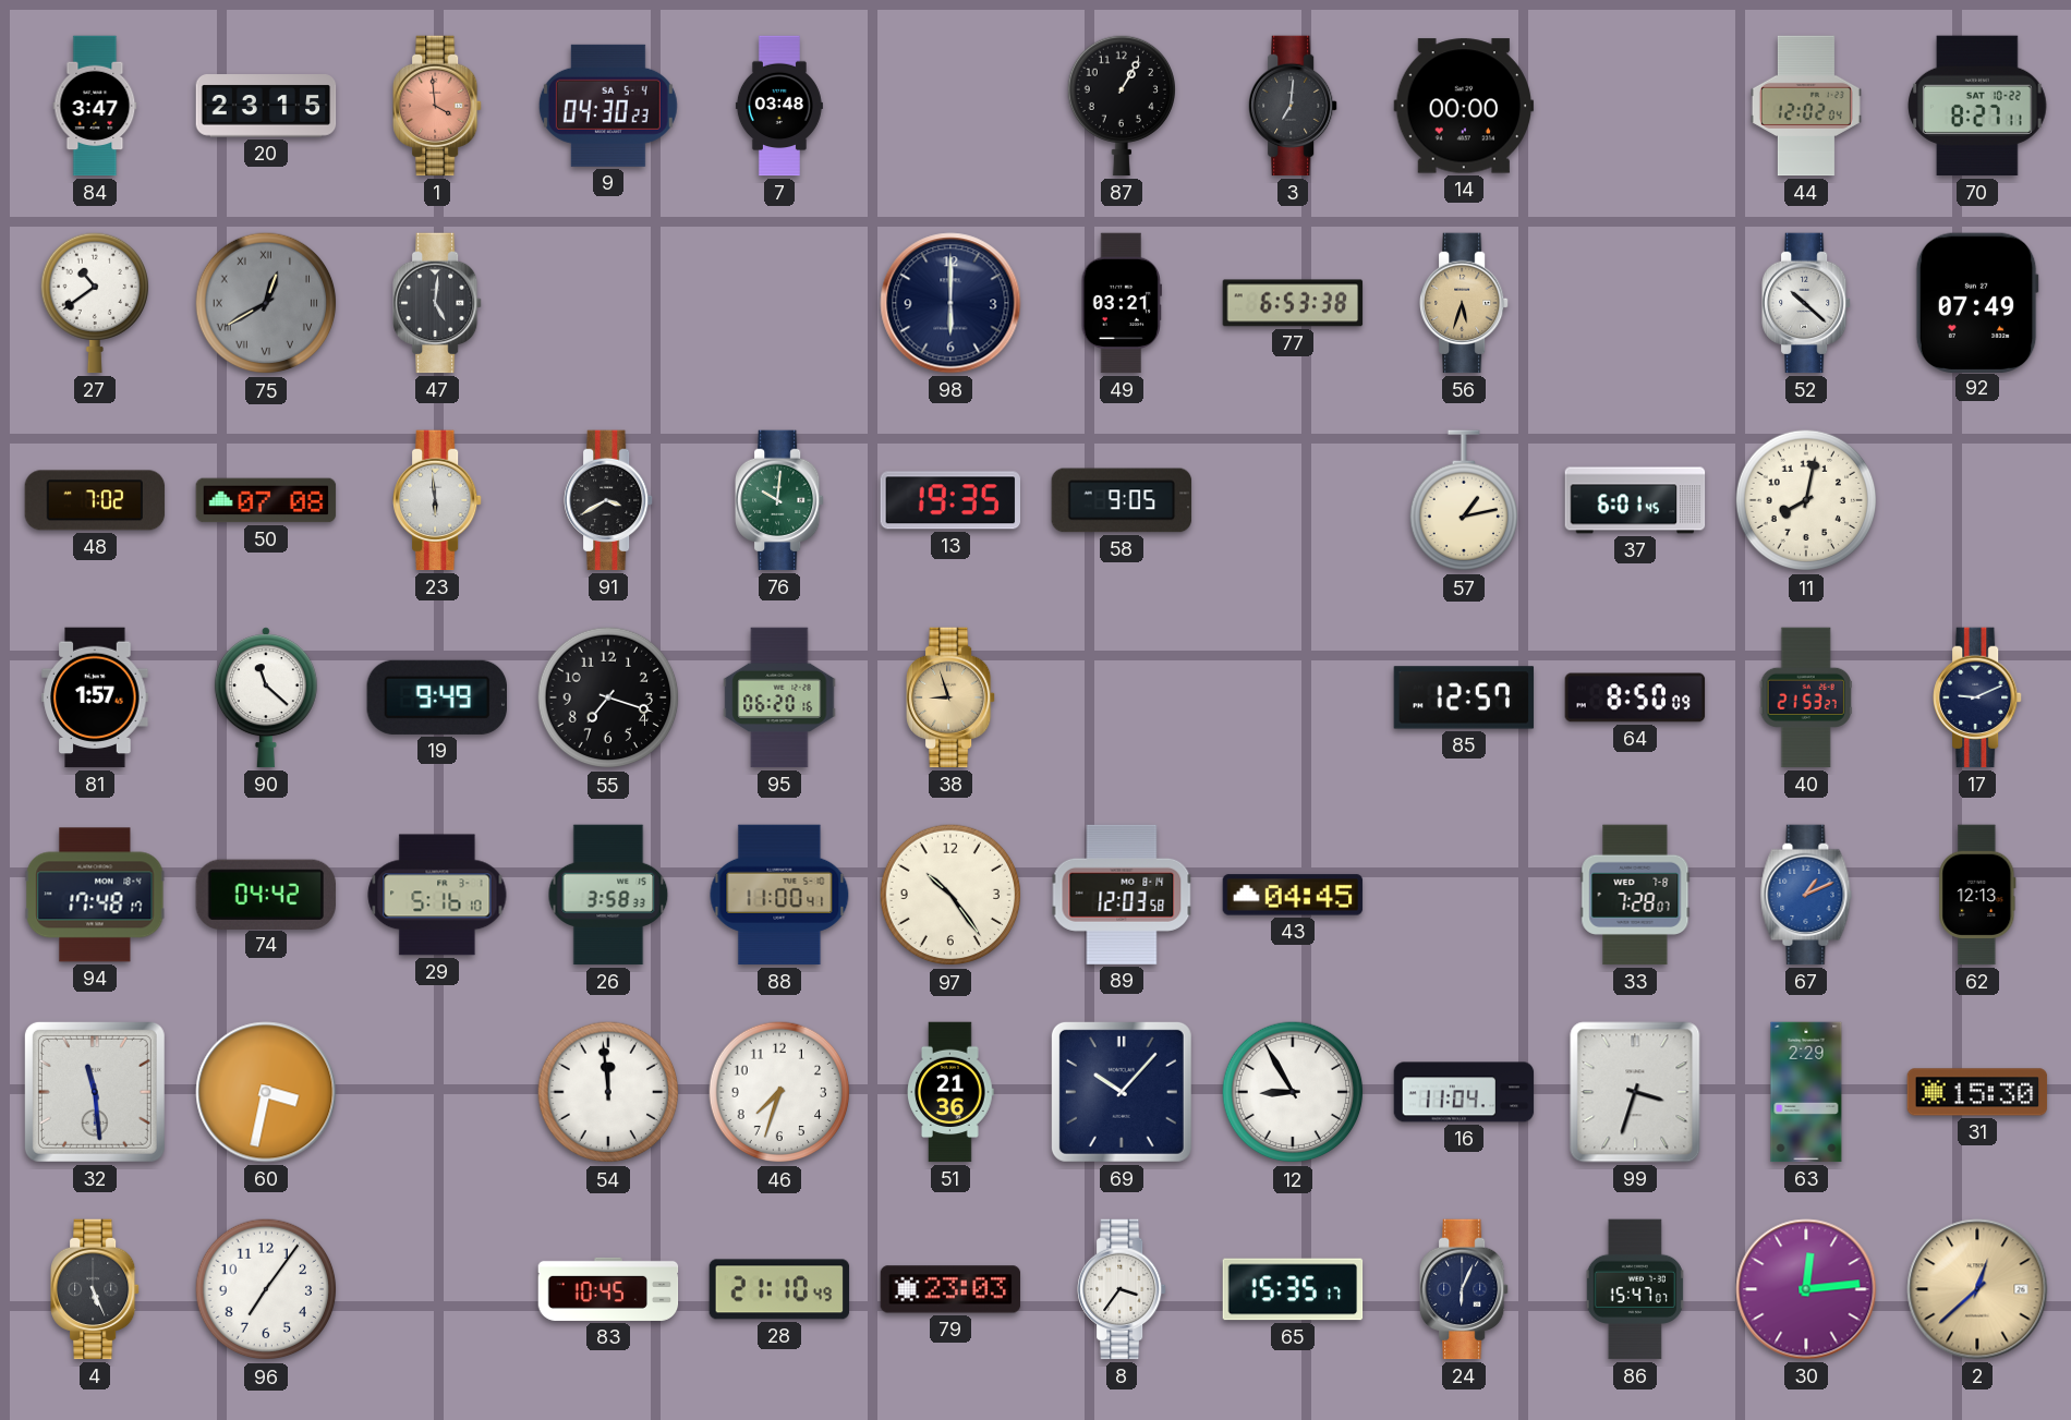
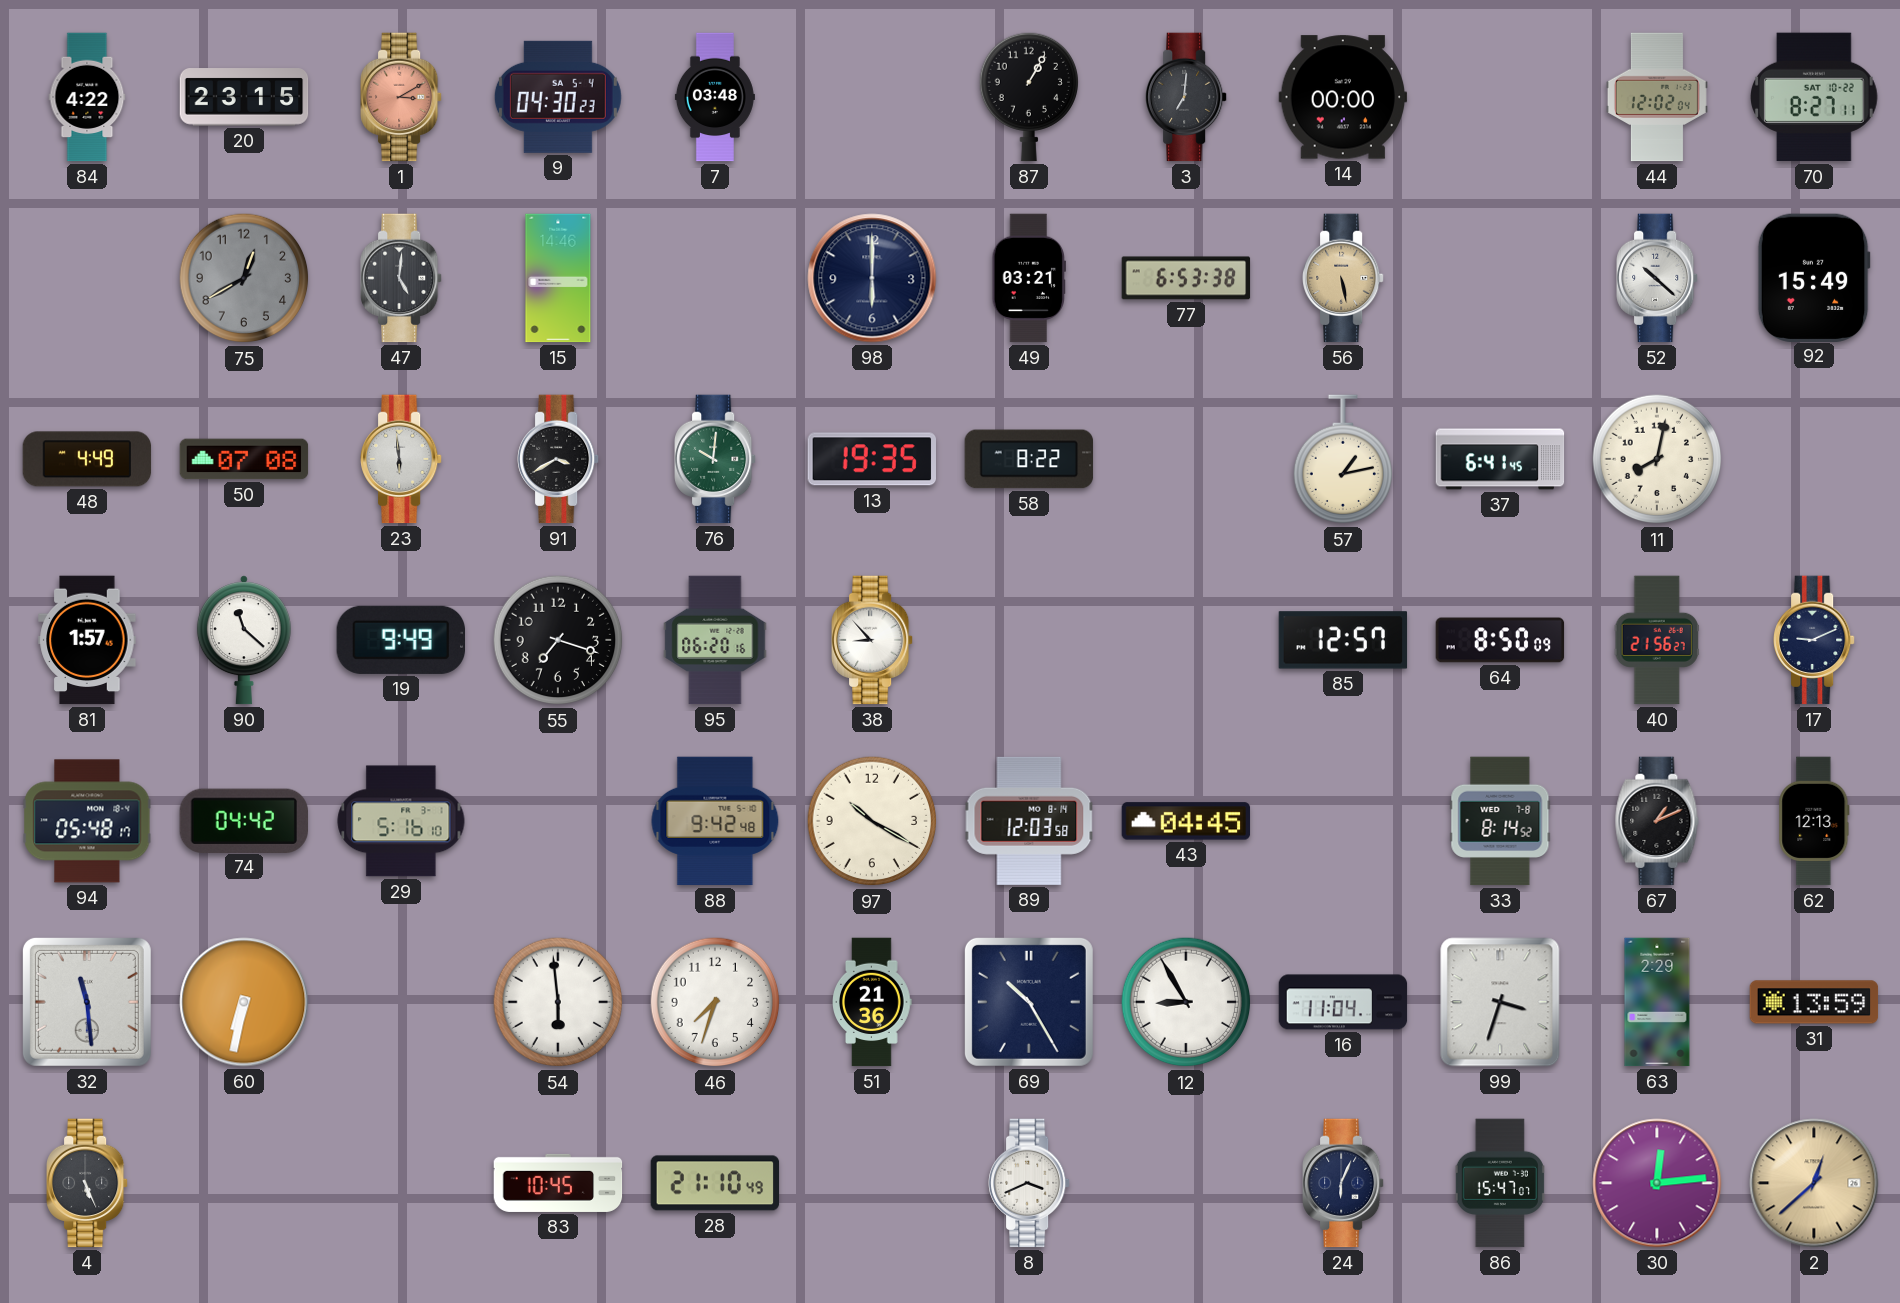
84: 3:47 -> 4:22
1: 3:59 -> 3:10
27: 10:39 -> none
75 numerals: Roman -> Arabic
15: none -> 14:46
56: 5:33 -> 5:28
92: 07:49 -> 15:49
48: 7:02 -> 4:49
58: 9:05 -> 8:22
37: 6:01 -> 6:41
38: 8:57 -> 8:53
38 dial: champagne -> white
40: 21:53 -> 21:56
94: 17:48 -> 05:48
26: 3:58 -> none
88: 11:00 -> 9:42
97: 10:24 -> 10:20
33: 7:28 -> 8:14
67 dial: blue -> black
60: 3:32 -> 6:32
54: 11:59 -> 5:59
69: 10:07 -> 10:25
31: 15:30 -> 13:59
96: 7:06 -> none
79: 23:03 -> none
8: 3:36 -> 3:41
65: 15:35 -> none
